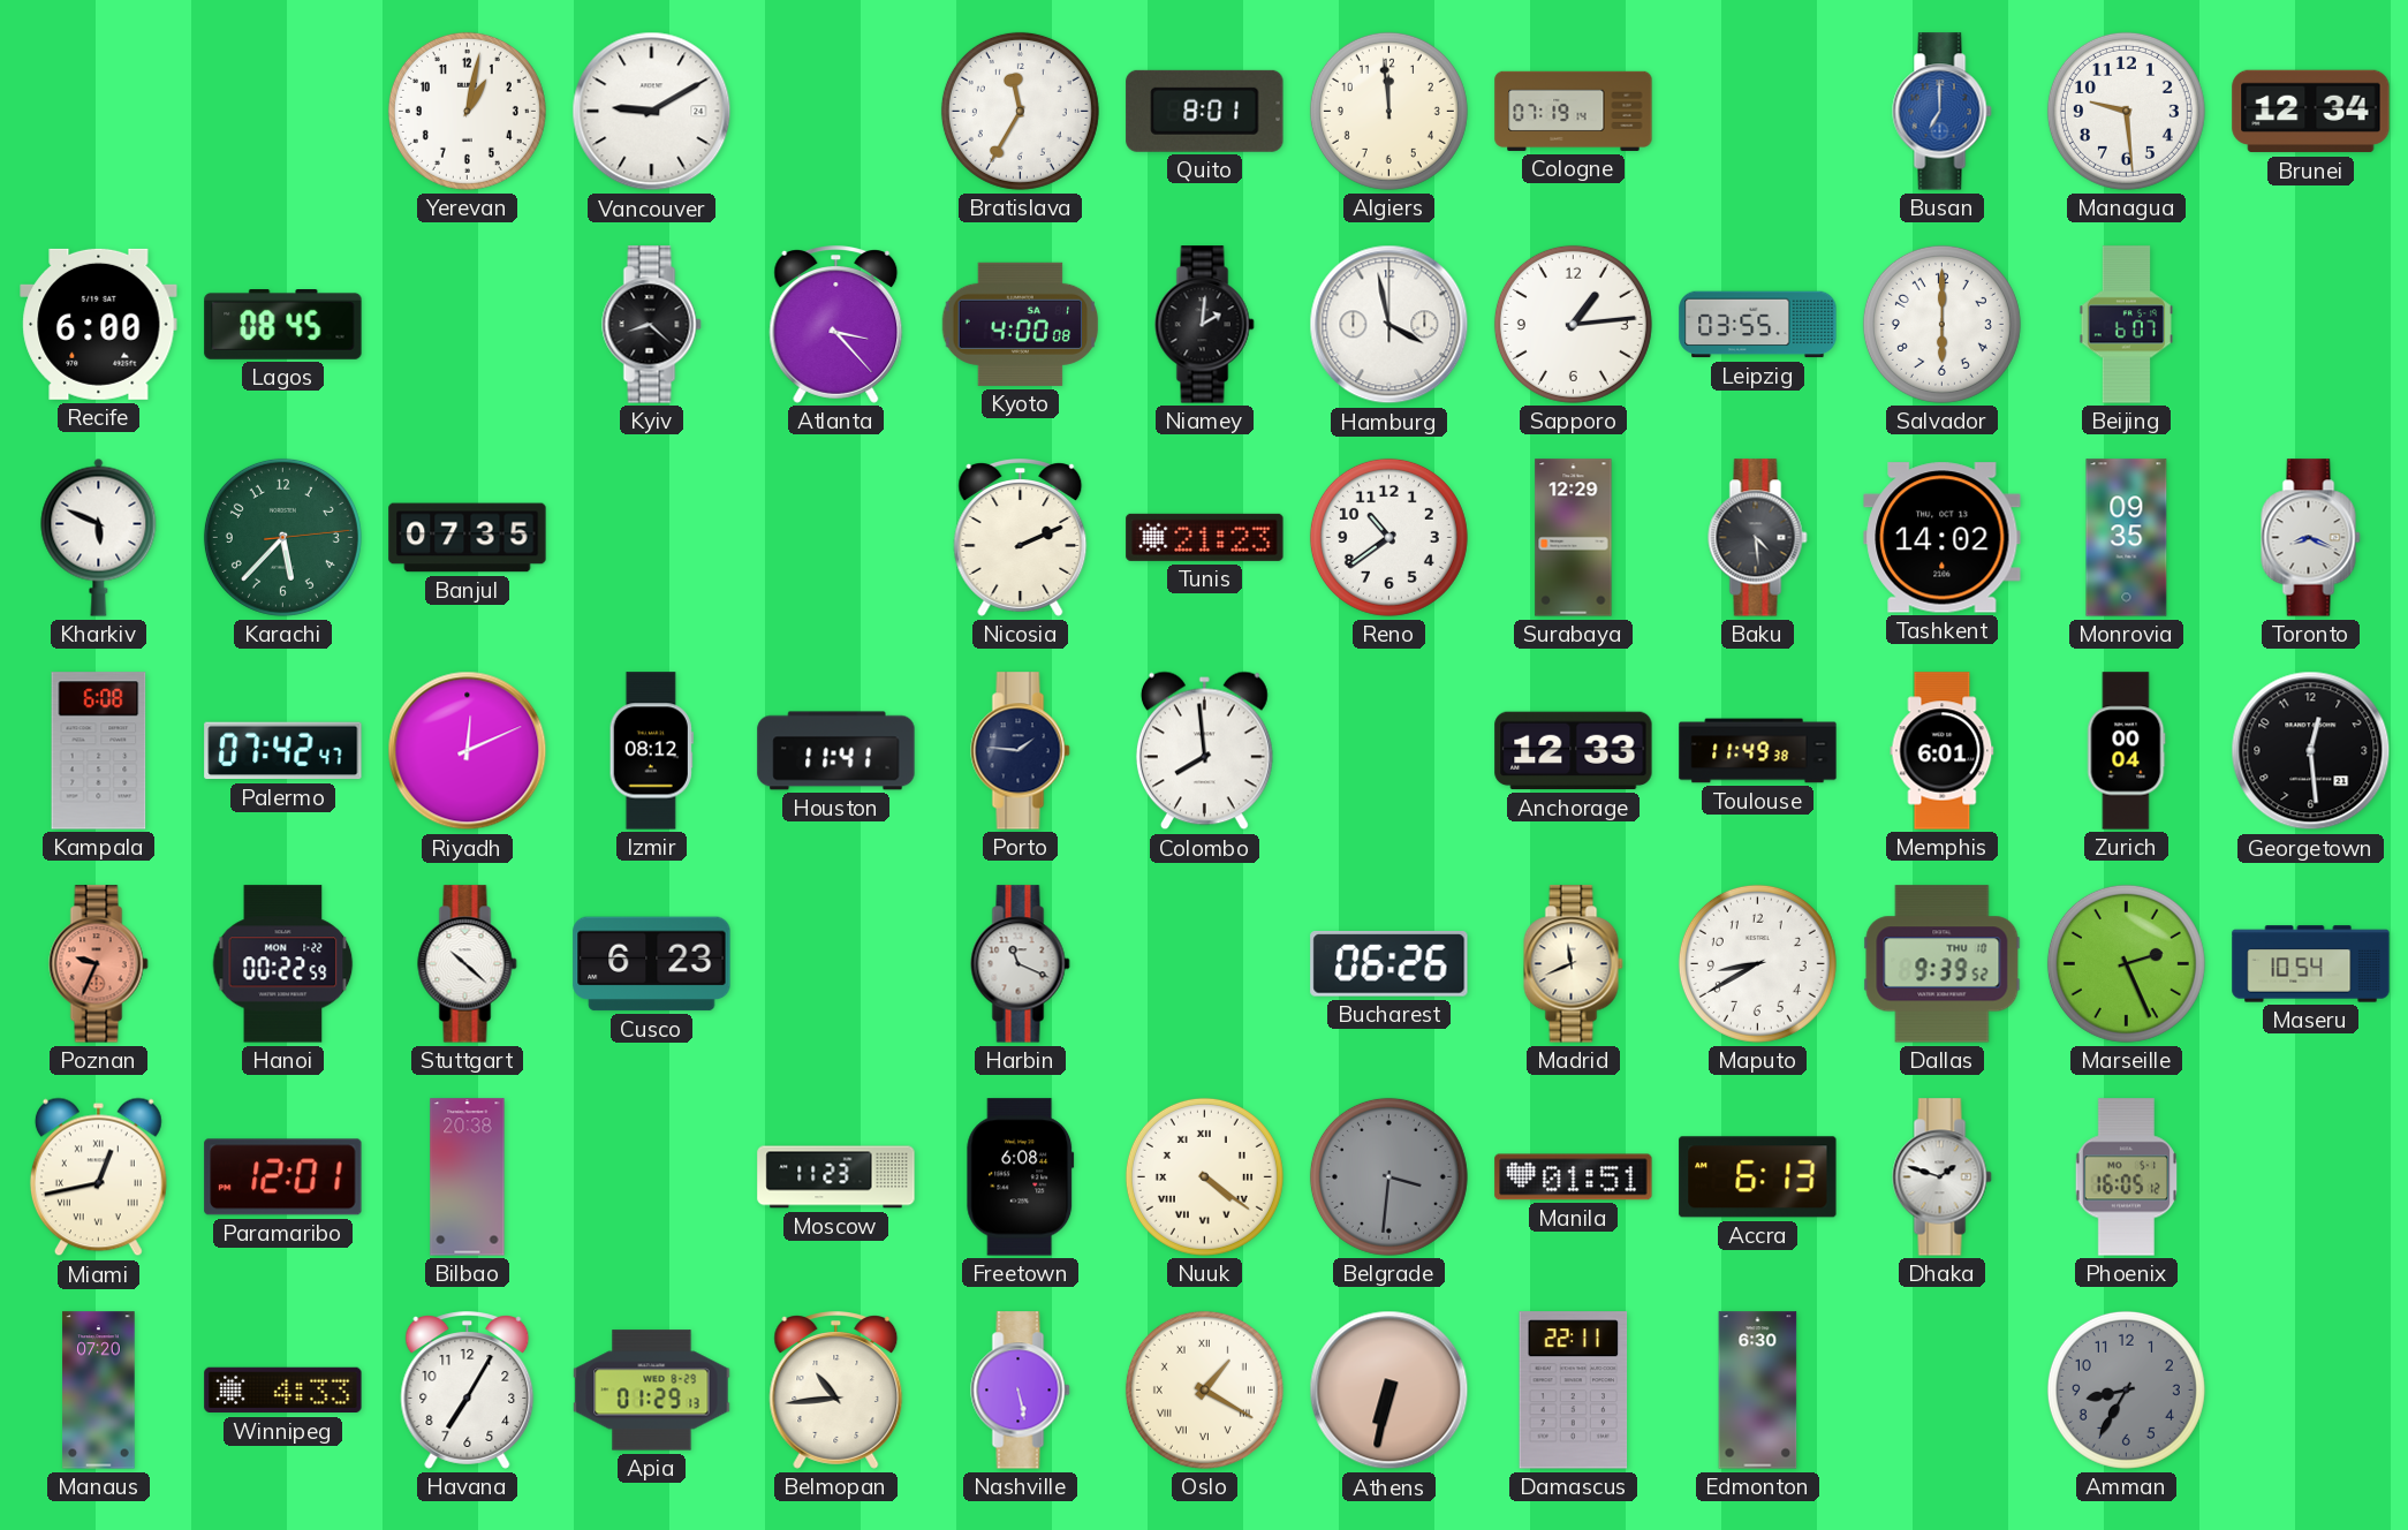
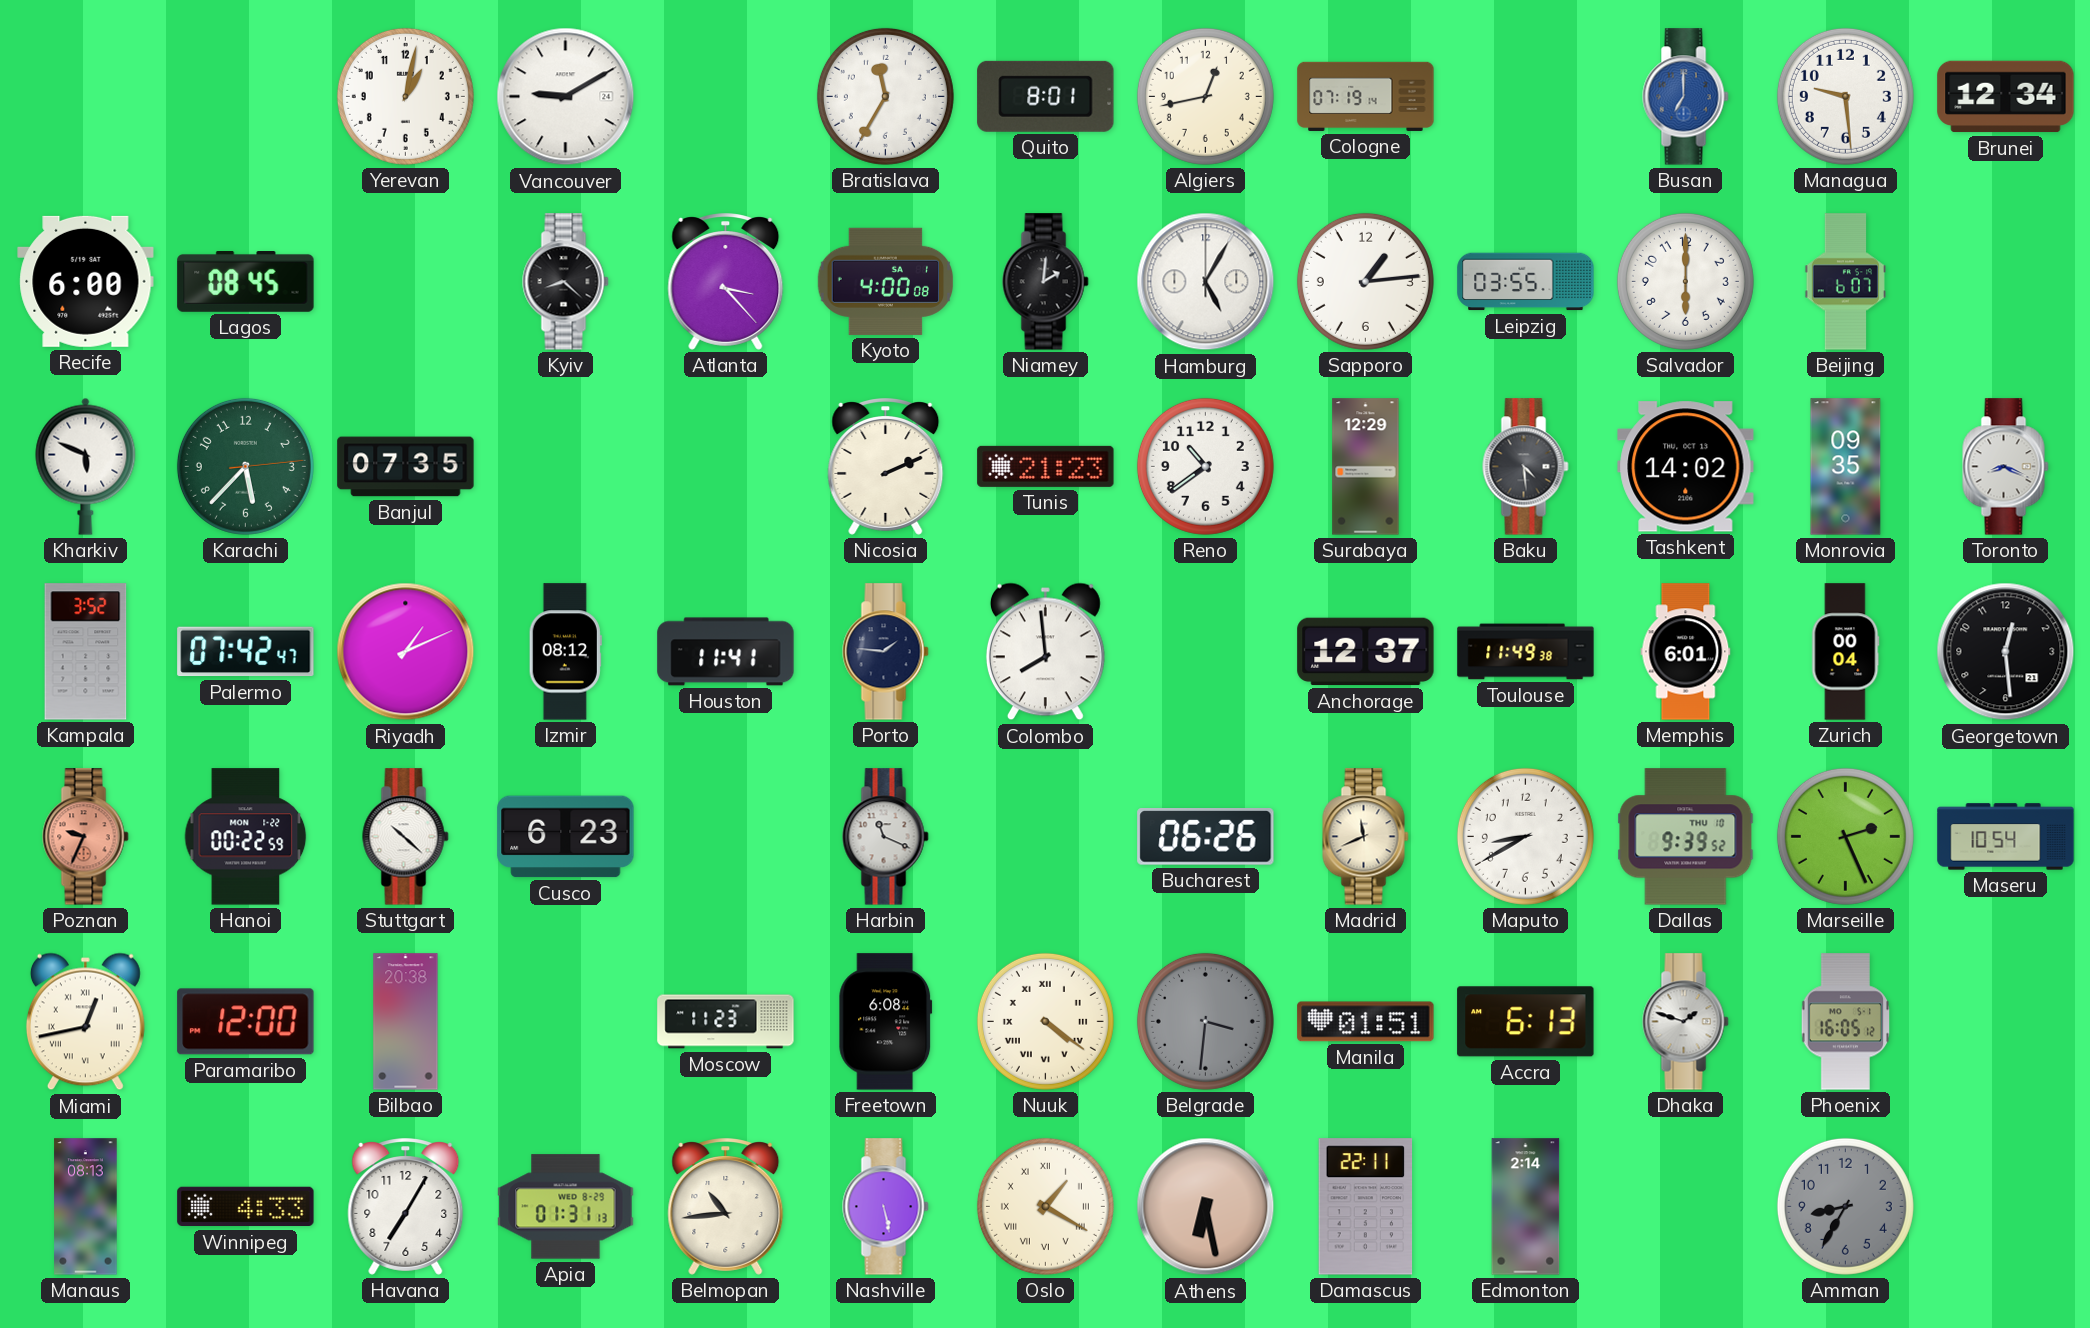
Algiers: 11:59 -> 12:43
Hamburg: 3:58 -> 5:05
Kampala: 6:08 -> 3:52
Riyadh: 12:11 -> 1:11
Anchorage: 12:33 -> 12:37
Paramaribo: 12:01 -> 12:00
Manaus: 07:20 -> 08:13
Apia: 01:29 -> 01:31
Athens: 6:32 -> 6:28
Edmonton: 6:30 -> 2:14
